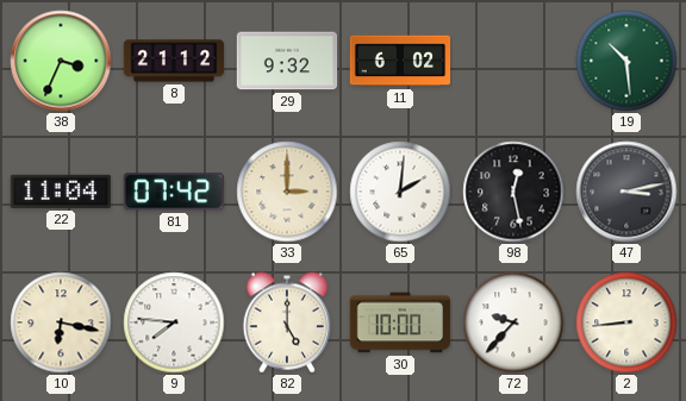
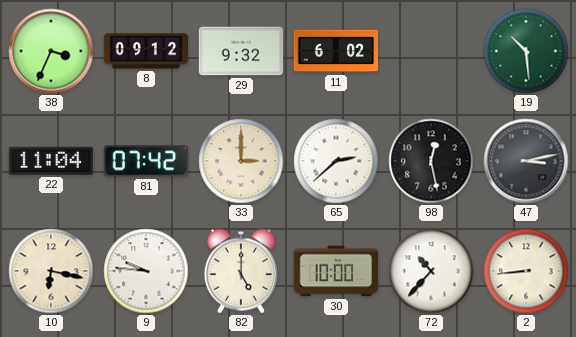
8: 21:12 -> 09:12
65: 2:01 -> 2:38
9: 7:46 -> 9:46
72: 9:37 -> 10:37
